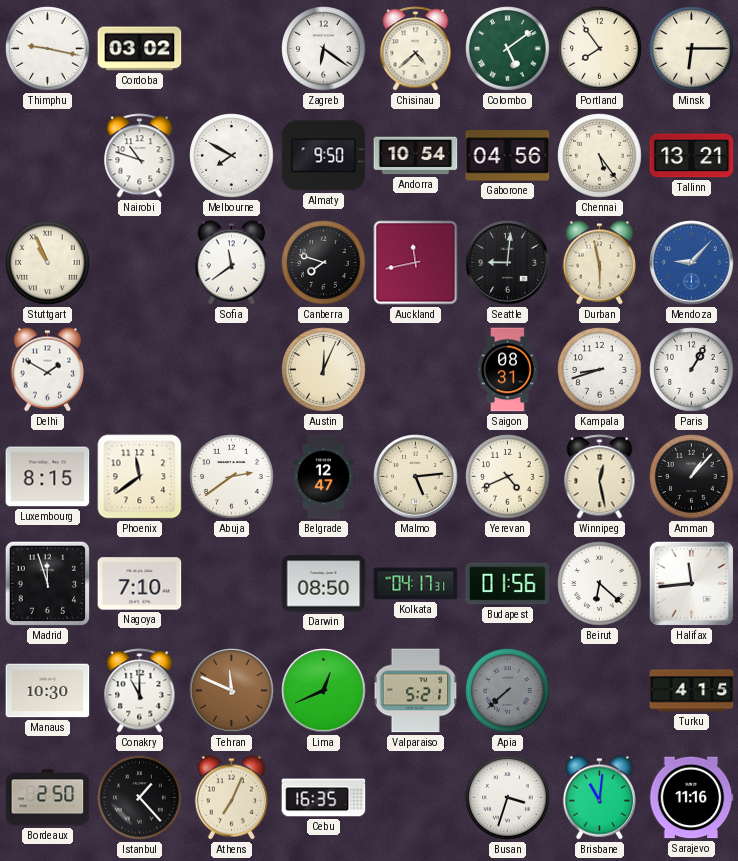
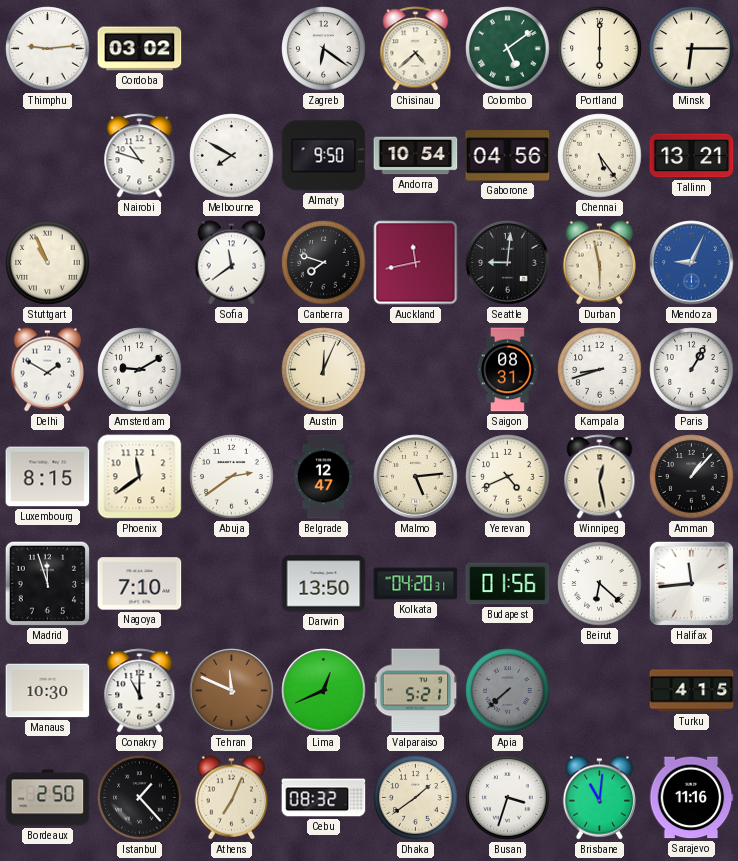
Thimphu: 9:17 -> 9:14
Portland: 7:54 -> 6:00
Mendoza: 9:07 -> 9:04
Amsterdam: none -> 9:10
Darwin: 08:50 -> 13:50
Kolkata: 04:17 -> 04:20
Cebu: 16:35 -> 08:32
Dhaka: none -> 1:39
